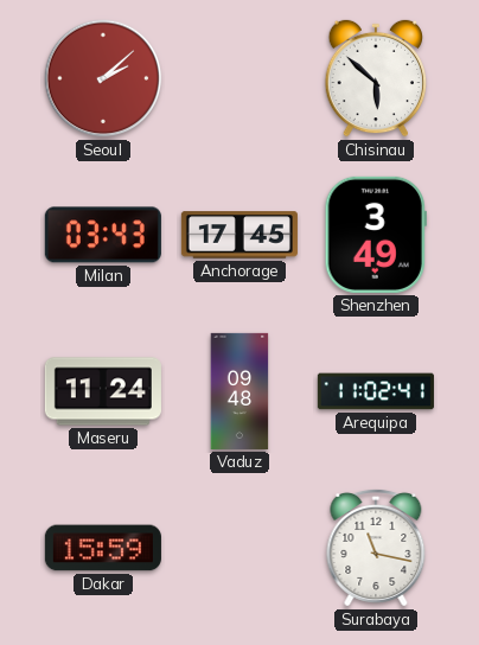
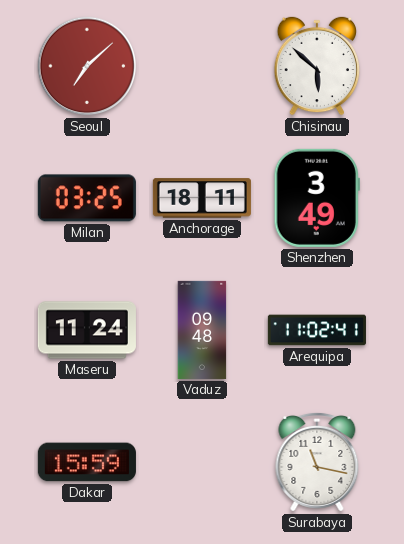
Seoul: 2:08 -> 7:08
Milan: 03:43 -> 03:25
Anchorage: 17:45 -> 18:11
